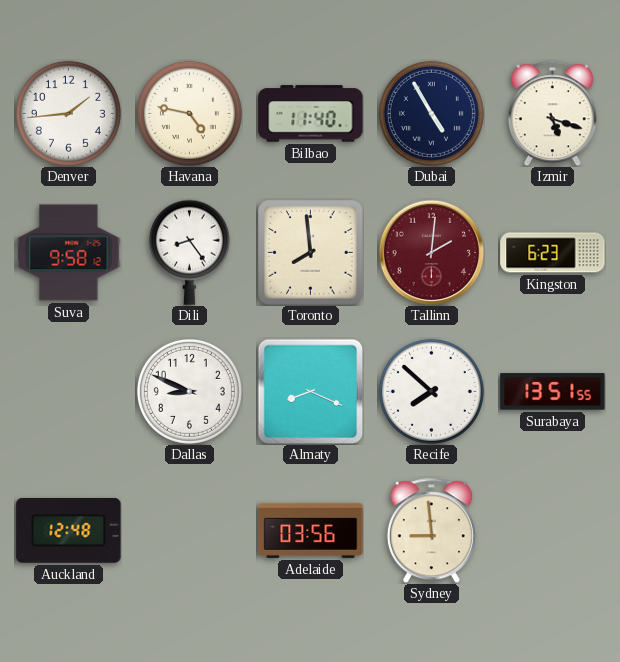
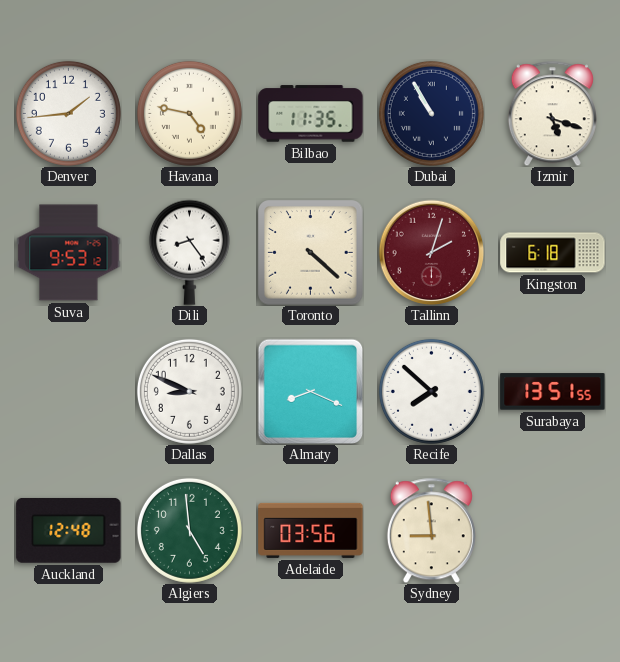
Bilbao: 11:40 -> 11:35
Dubai: 4:55 -> 10:55
Suva: 9:58 -> 9:53
Toronto: 7:59 -> 4:22
Tallinn: 2:01 -> 2:03
Kingston: 6:23 -> 6:18
Algiers: none -> 4:59
